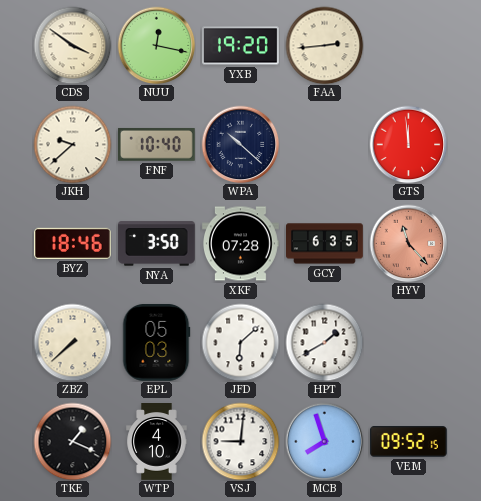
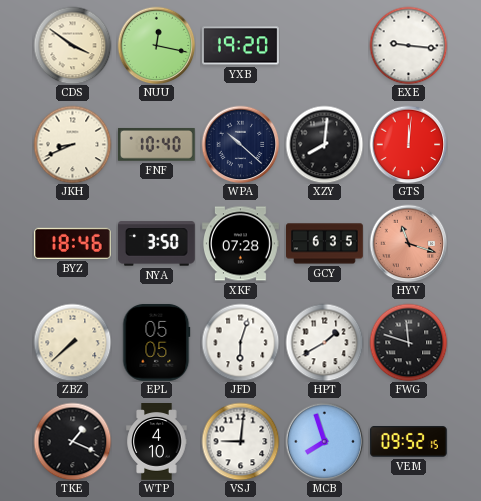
FAA: 2:44 -> none
EXE: none -> 9:16
JKH: 9:38 -> 8:41
XZY: none -> 8:01
GTS: 11:59 -> 12:01
HYV: 11:23 -> 11:18
EPL: 05:03 -> 05:05
JFD: 6:08 -> 6:03
FWG: none -> 11:48
